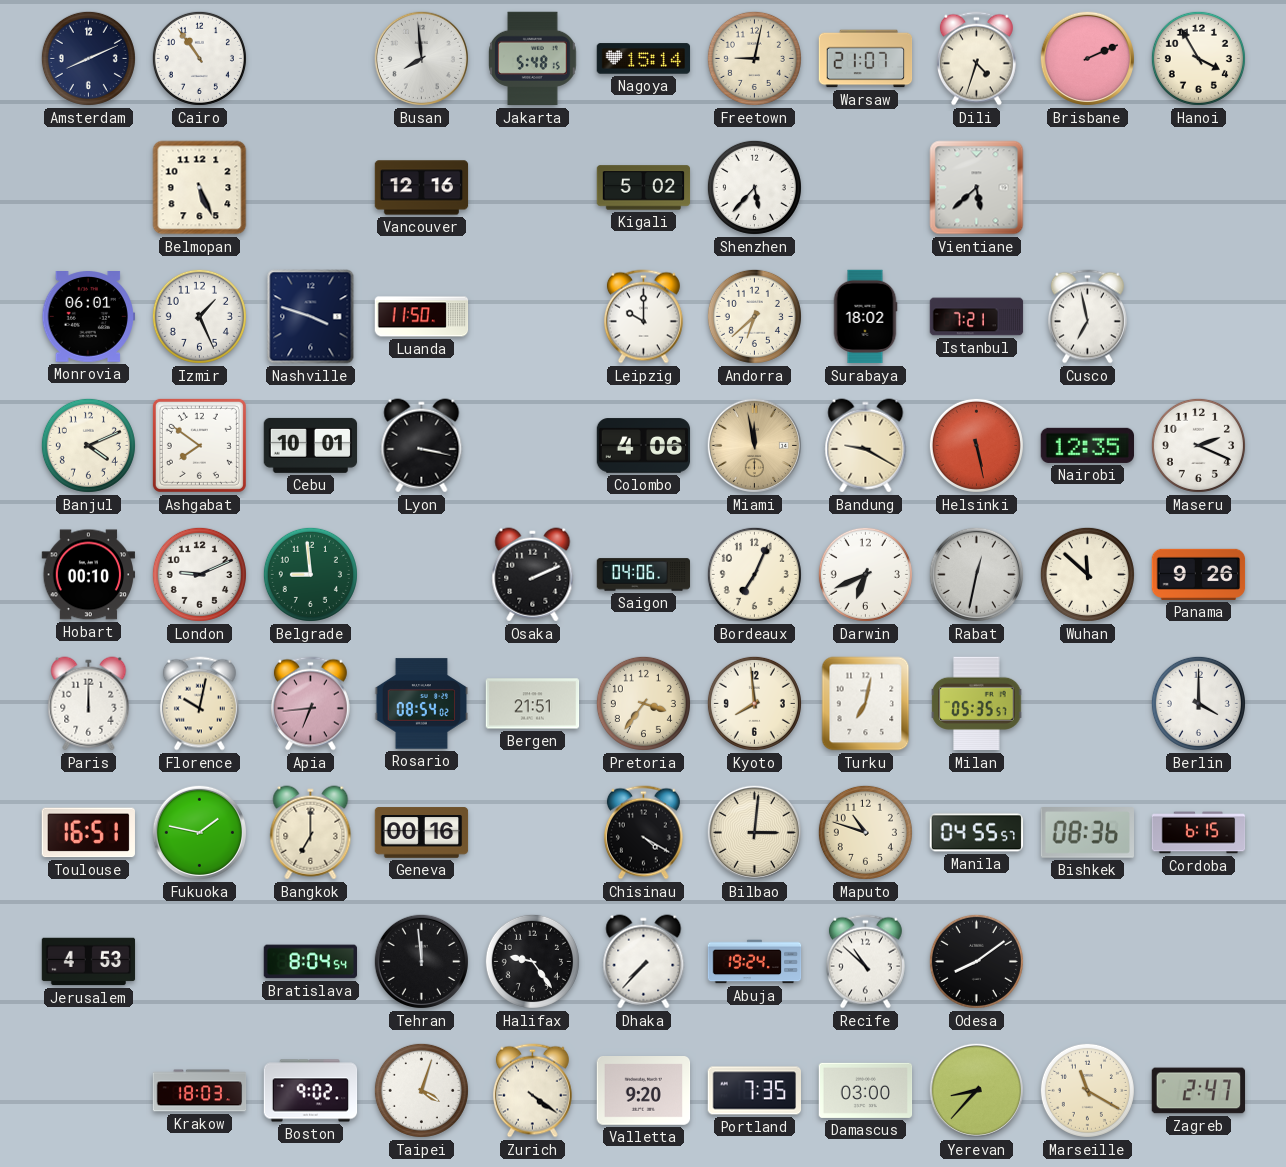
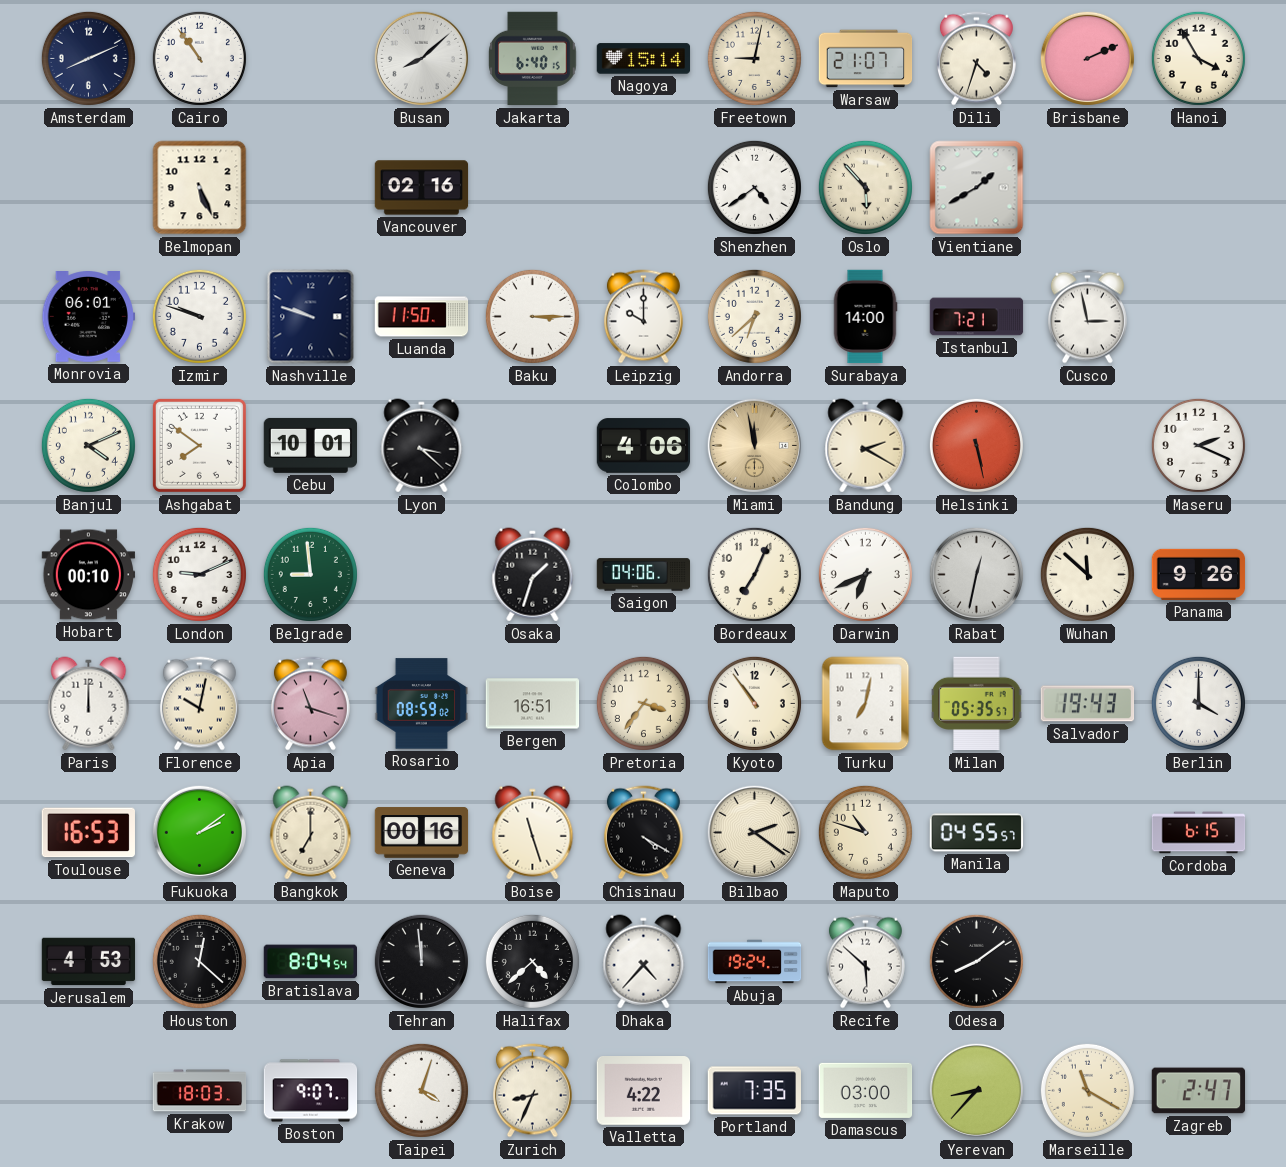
Busan: 7:59 -> 8:08
Jakarta: 5:48 -> 6:40
Vancouver: 12:16 -> 02:16
Kigali: 5:02 -> none
Shenzhen: 5:37 -> 4:39
Oslo: none -> 5:53
Vientiane: 5:38 -> 1:40
Izmir: 1:26 -> 9:48
Nashville: 3:48 -> 9:48
Baku: none -> 3:15
Surabaya: 18:02 -> 14:00
Cusco: 6:58 -> 2:58
Lyon: 3:17 -> 3:22
Bandung: 9:20 -> 2:20
Nairobi: 12:35 -> none
Osaka: 2:11 -> 1:33
Apia: 6:44 -> 11:18
Rosario: 08:54 -> 08:59
Bergen: 21:51 -> 16:51
Kyoto: 7:59 -> 10:54
Salvador: none -> 19:43
Toulouse: 16:51 -> 16:53
Fukuoka: 1:47 -> 2:09
Boise: none -> 11:27
Bilbao: 3:01 -> 2:21
Bishkek: 08:36 -> none
Houston: none -> 12:22
Halifax: 9:24 -> 4:38
Dhaka: 7:37 -> 4:37
Recife: 10:52 -> 5:52
Boston: 9:02 -> 9:07
Zurich: 4:21 -> 8:34
Valletta: 9:20 -> 4:22
